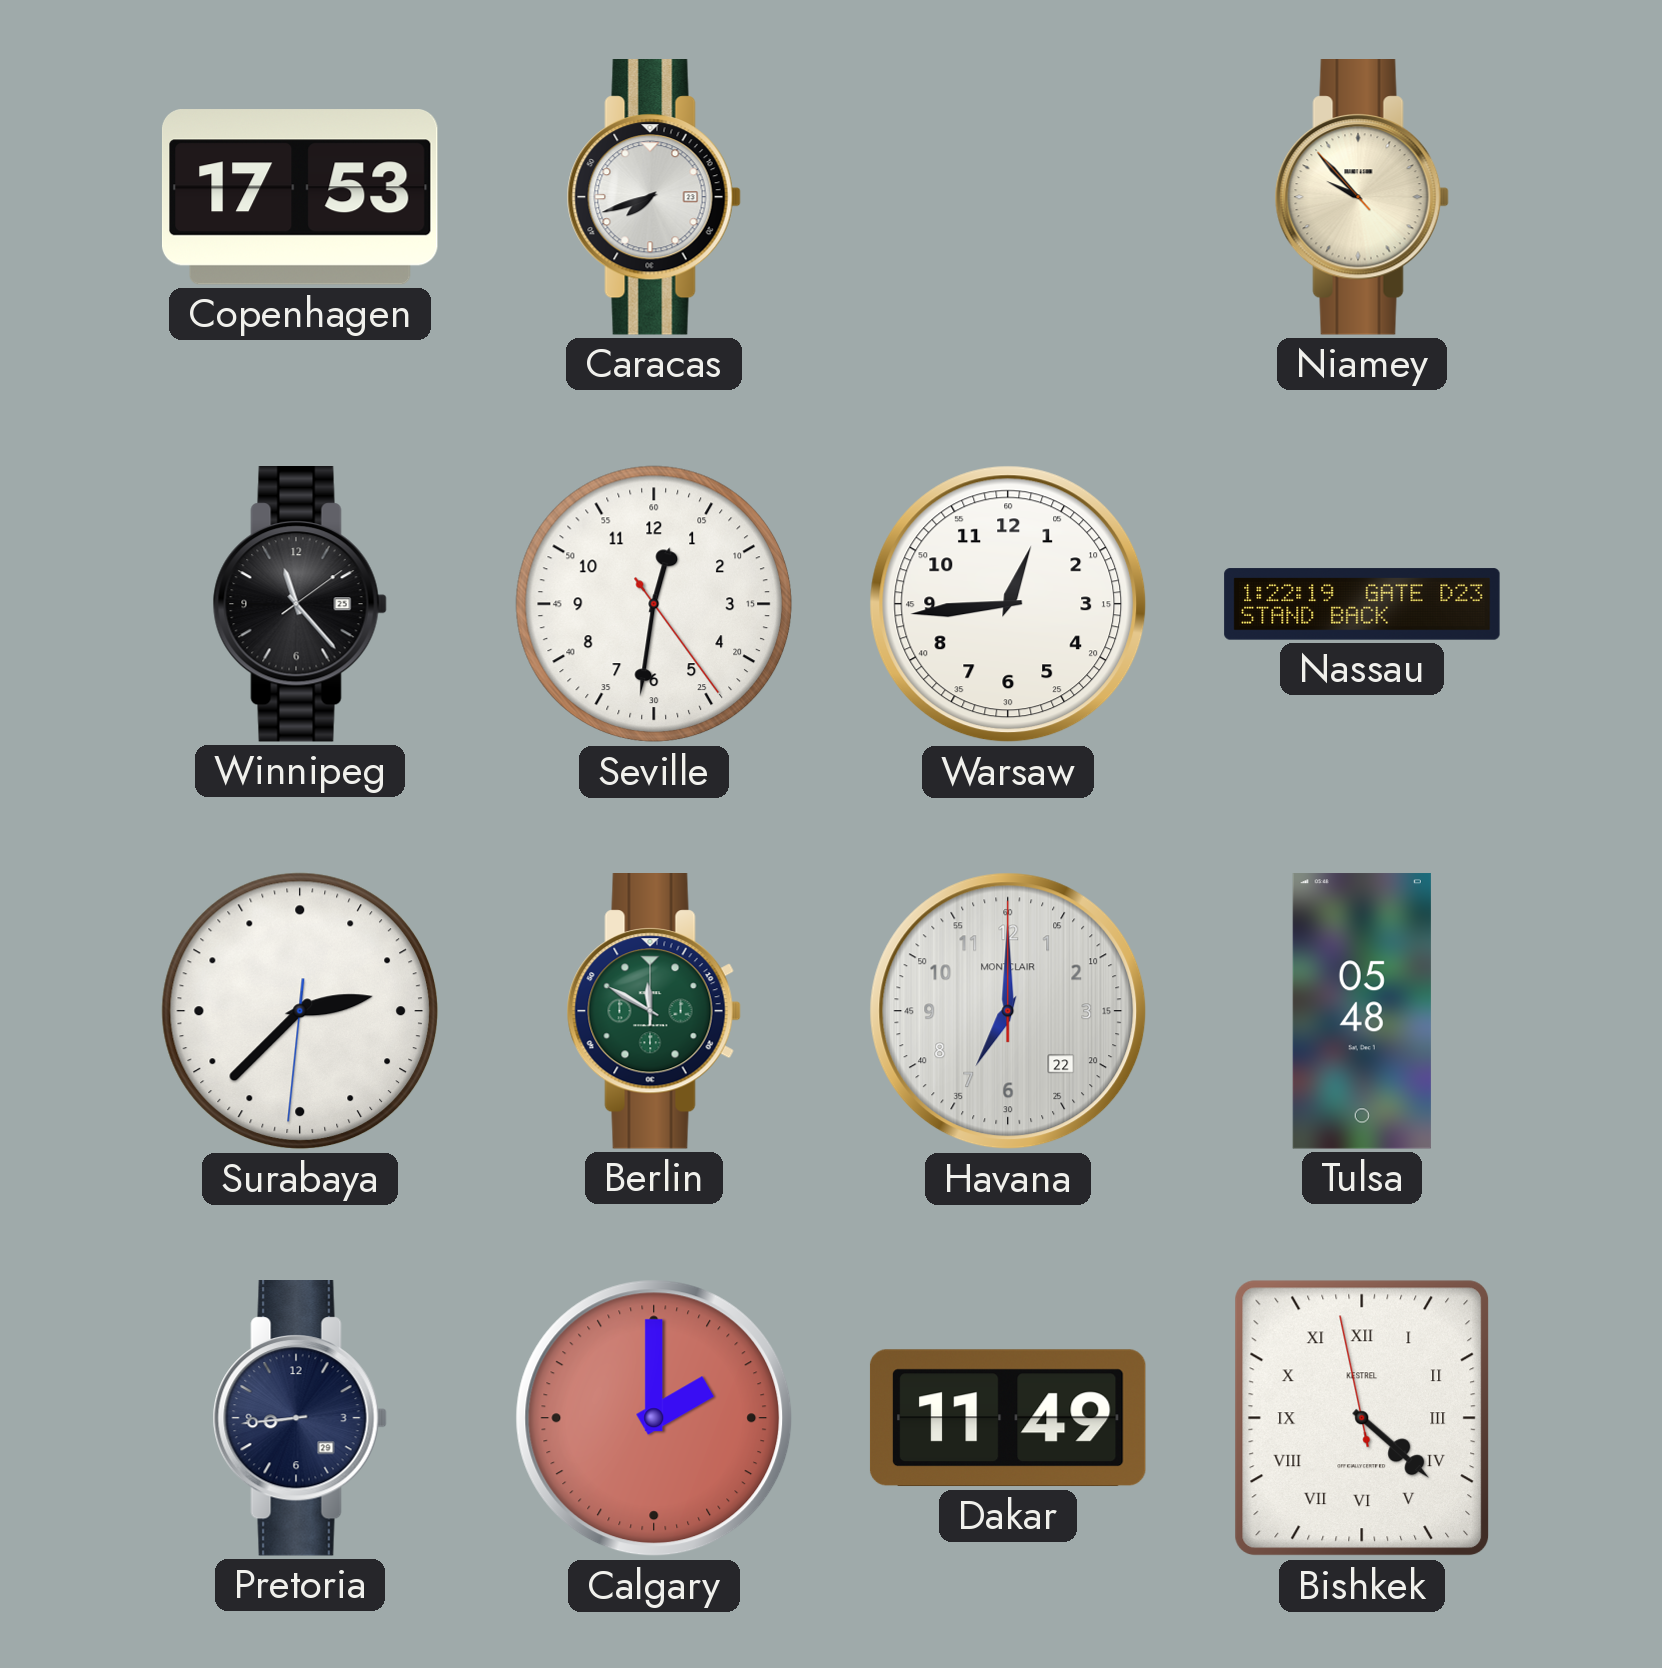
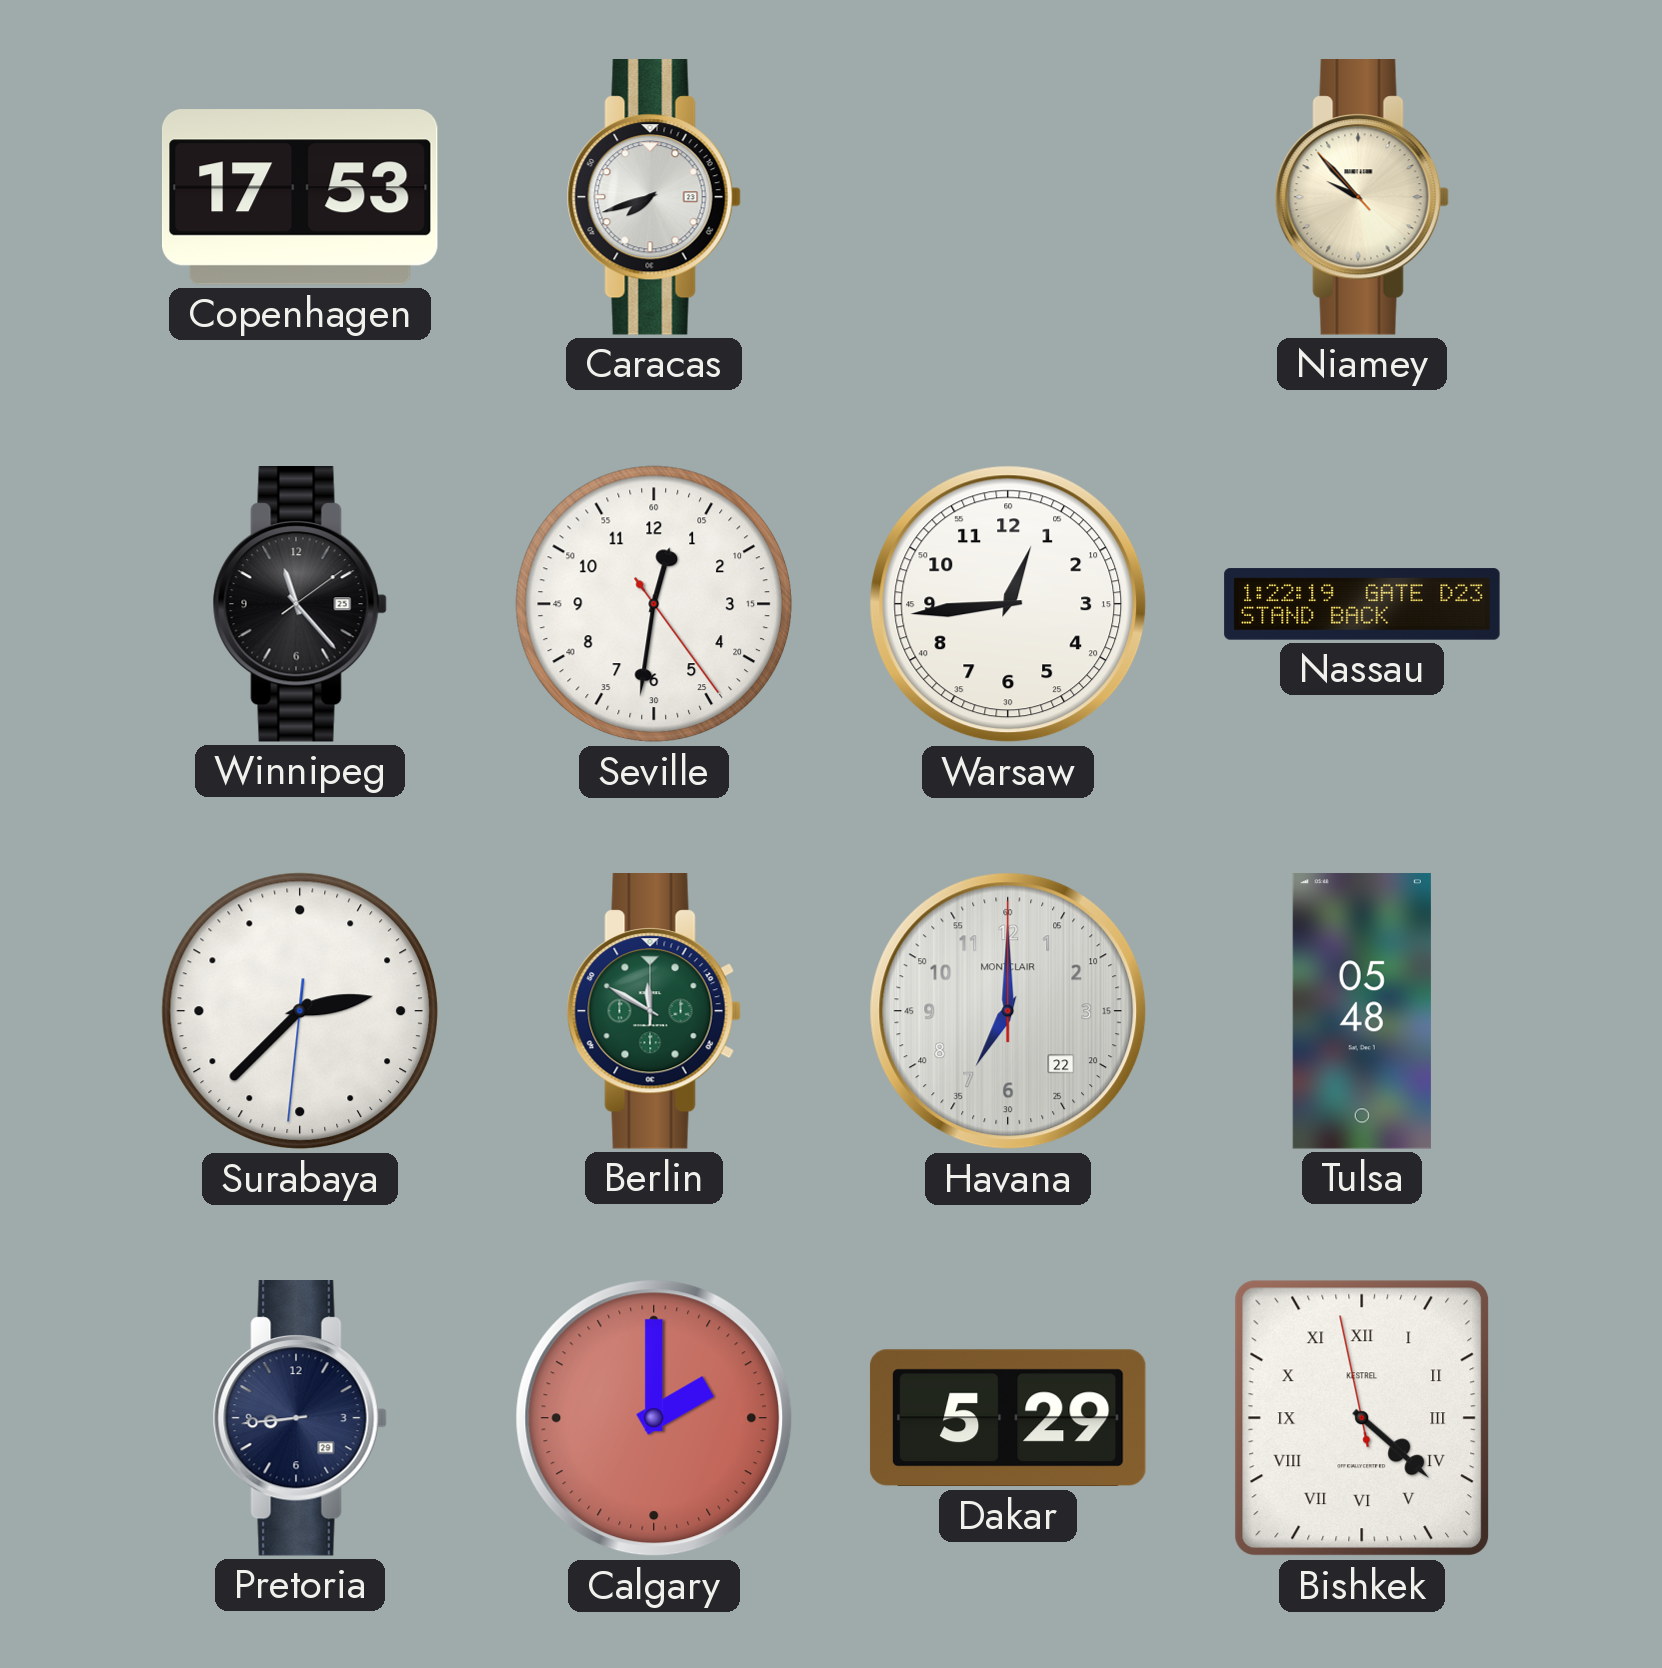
Dakar: 11:49 -> 5:29
